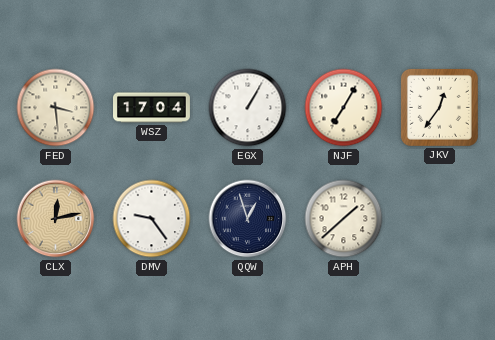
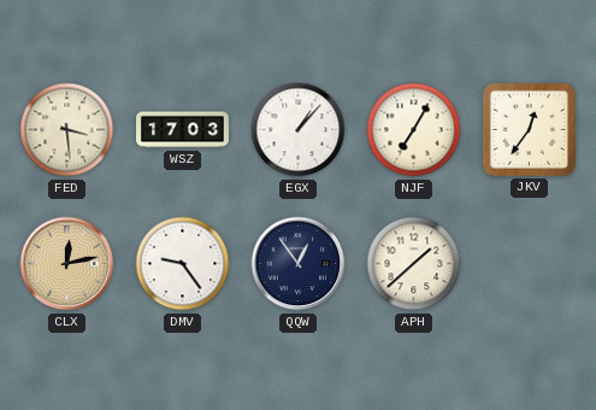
WSZ: 17:04 -> 17:03
EGX: 1:05 -> 1:07
QQW: 12:57 -> 12:54
